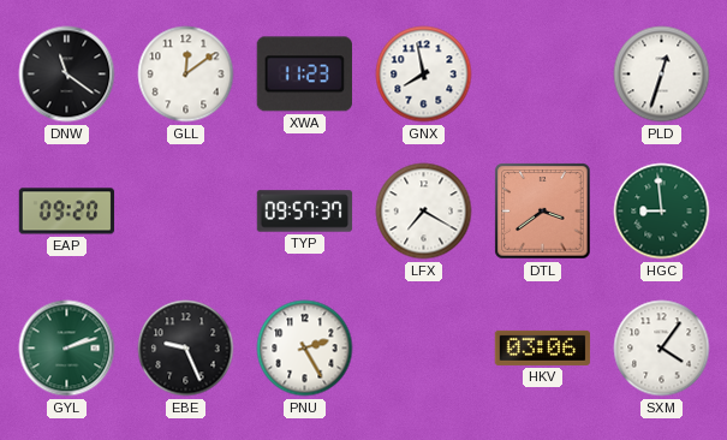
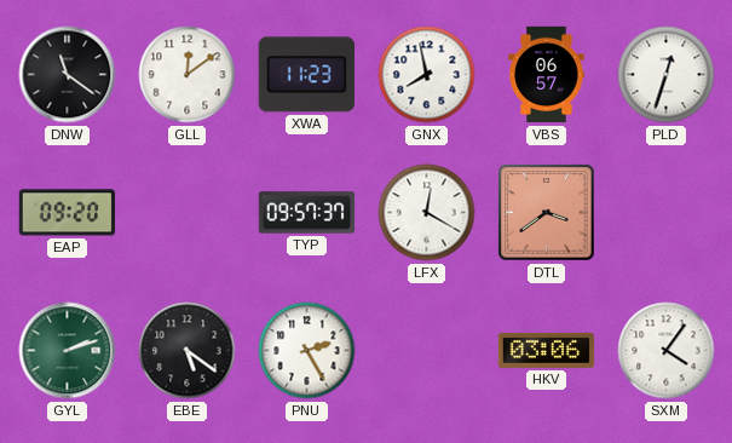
VBS: none -> 06:57
LFX: 7:20 -> 12:20
HGC: 8:59 -> none
EBE: 9:26 -> 5:21
